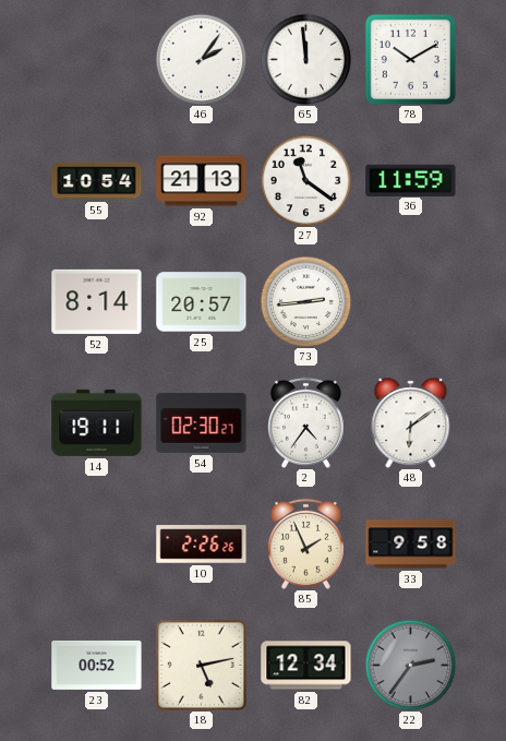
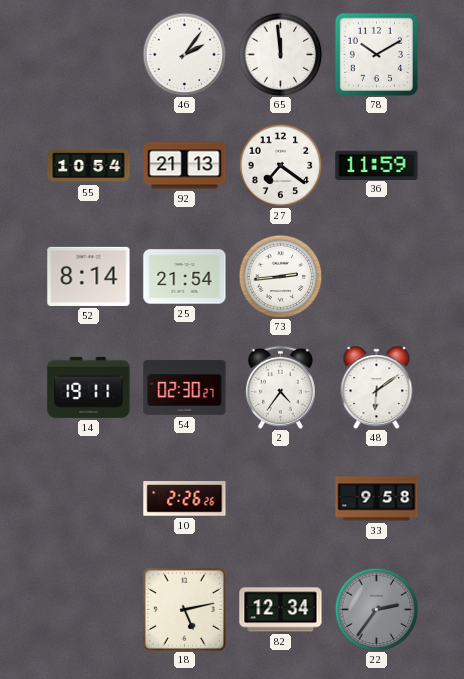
27: 11:21 -> 7:21
25: 20:57 -> 21:54
85: 1:56 -> none
23: 00:52 -> none
